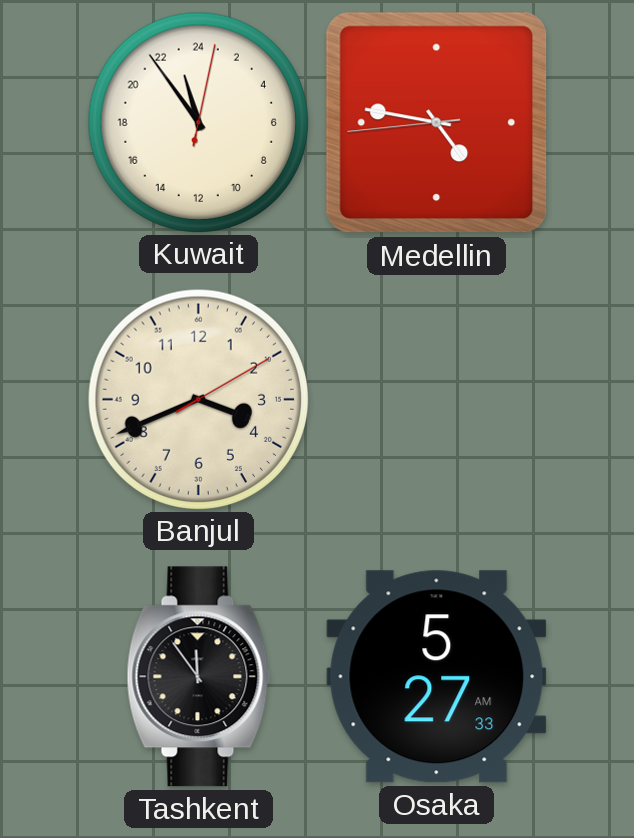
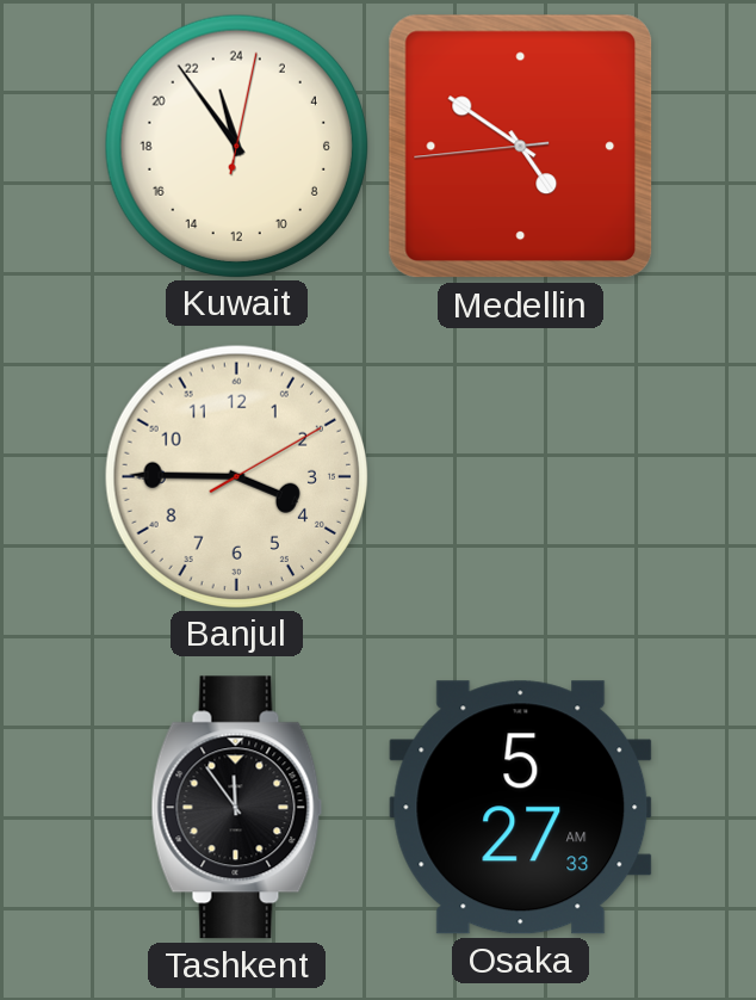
Medellin: 4:46 -> 4:50
Banjul: 3:41 -> 3:45
